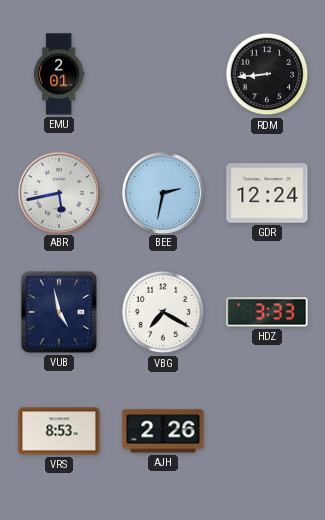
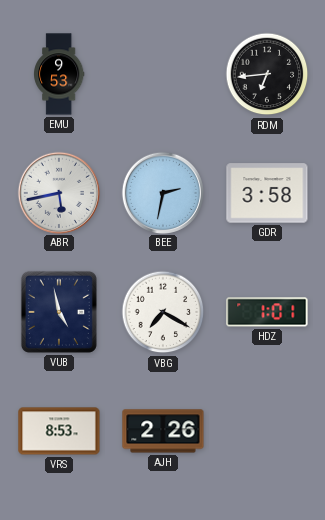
EMU: 2:01 -> 9:53
RDM: 8:44 -> 6:44
GDR: 12:24 -> 3:58
HDZ: 3:33 -> 1:01
